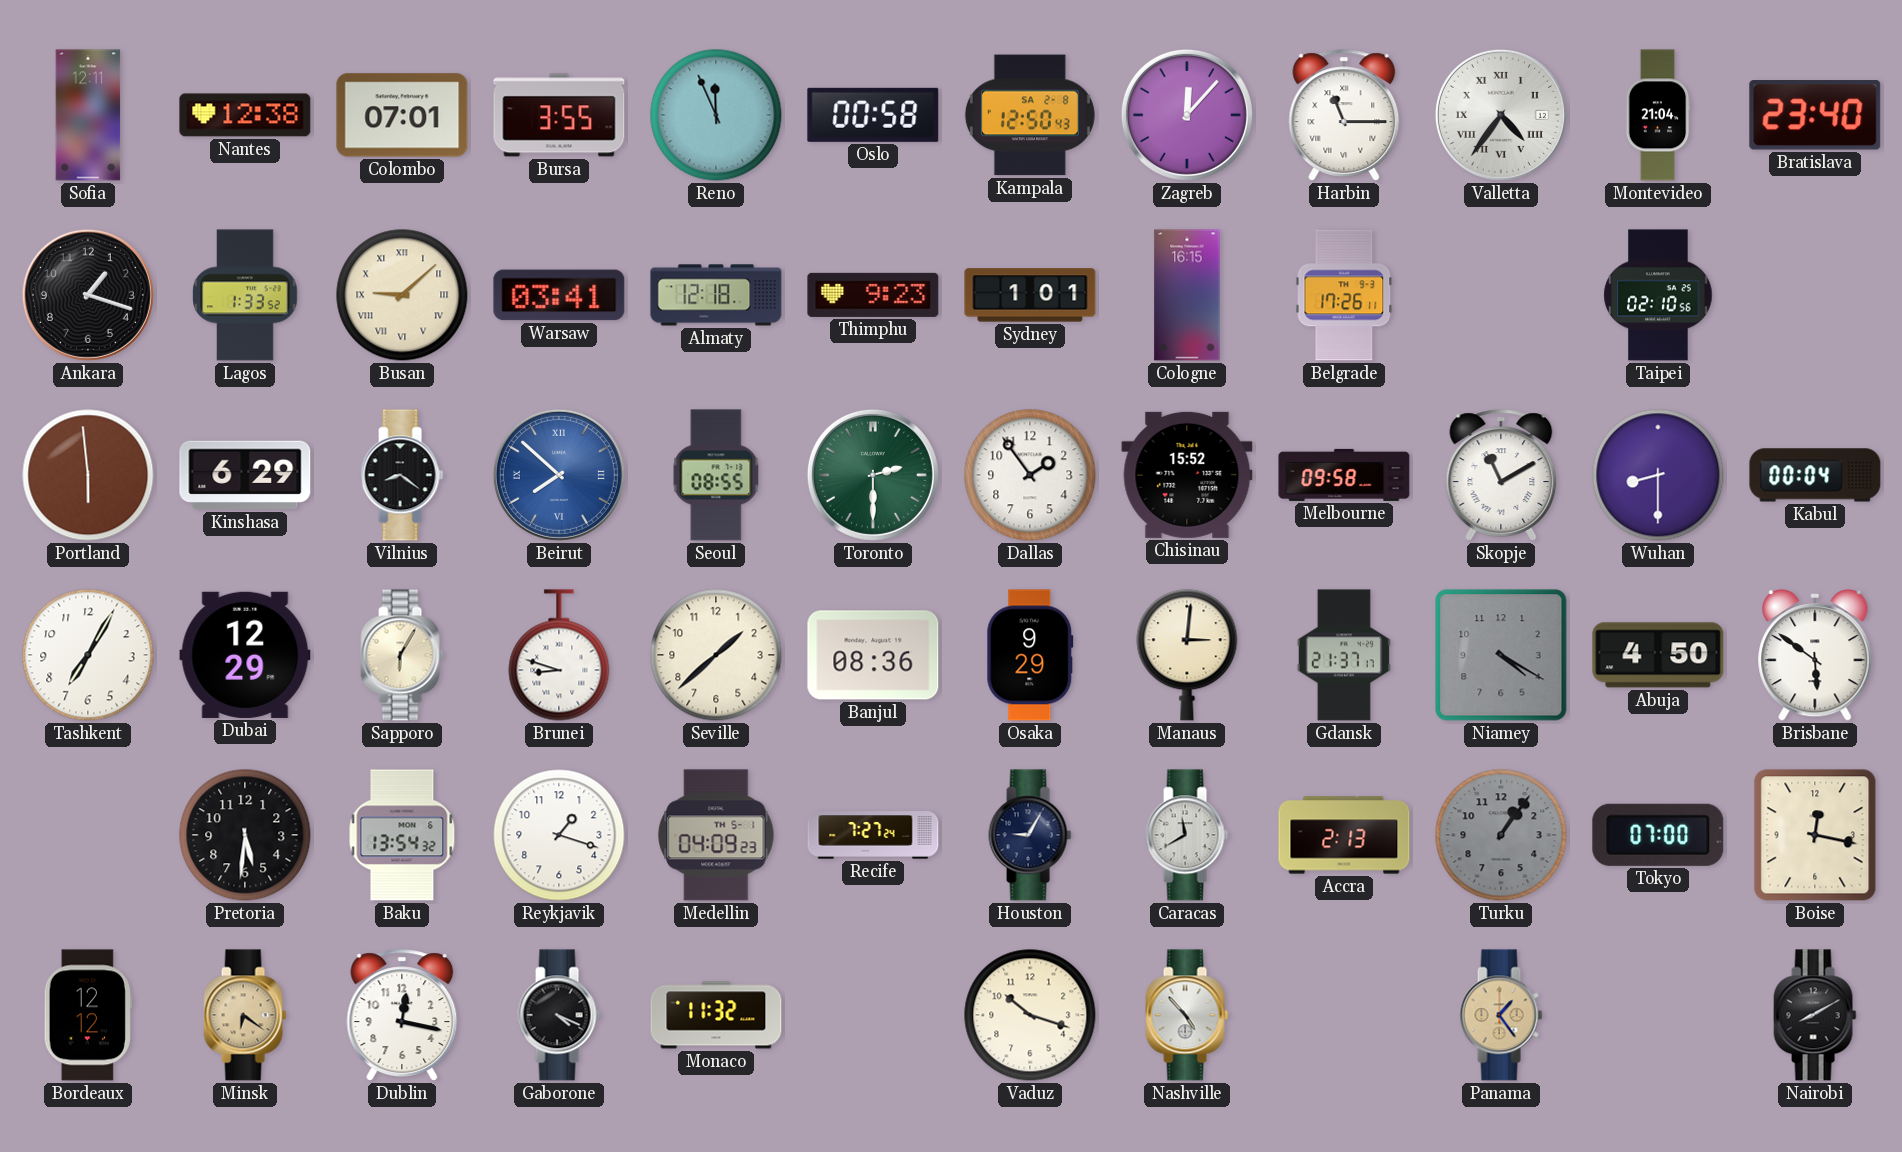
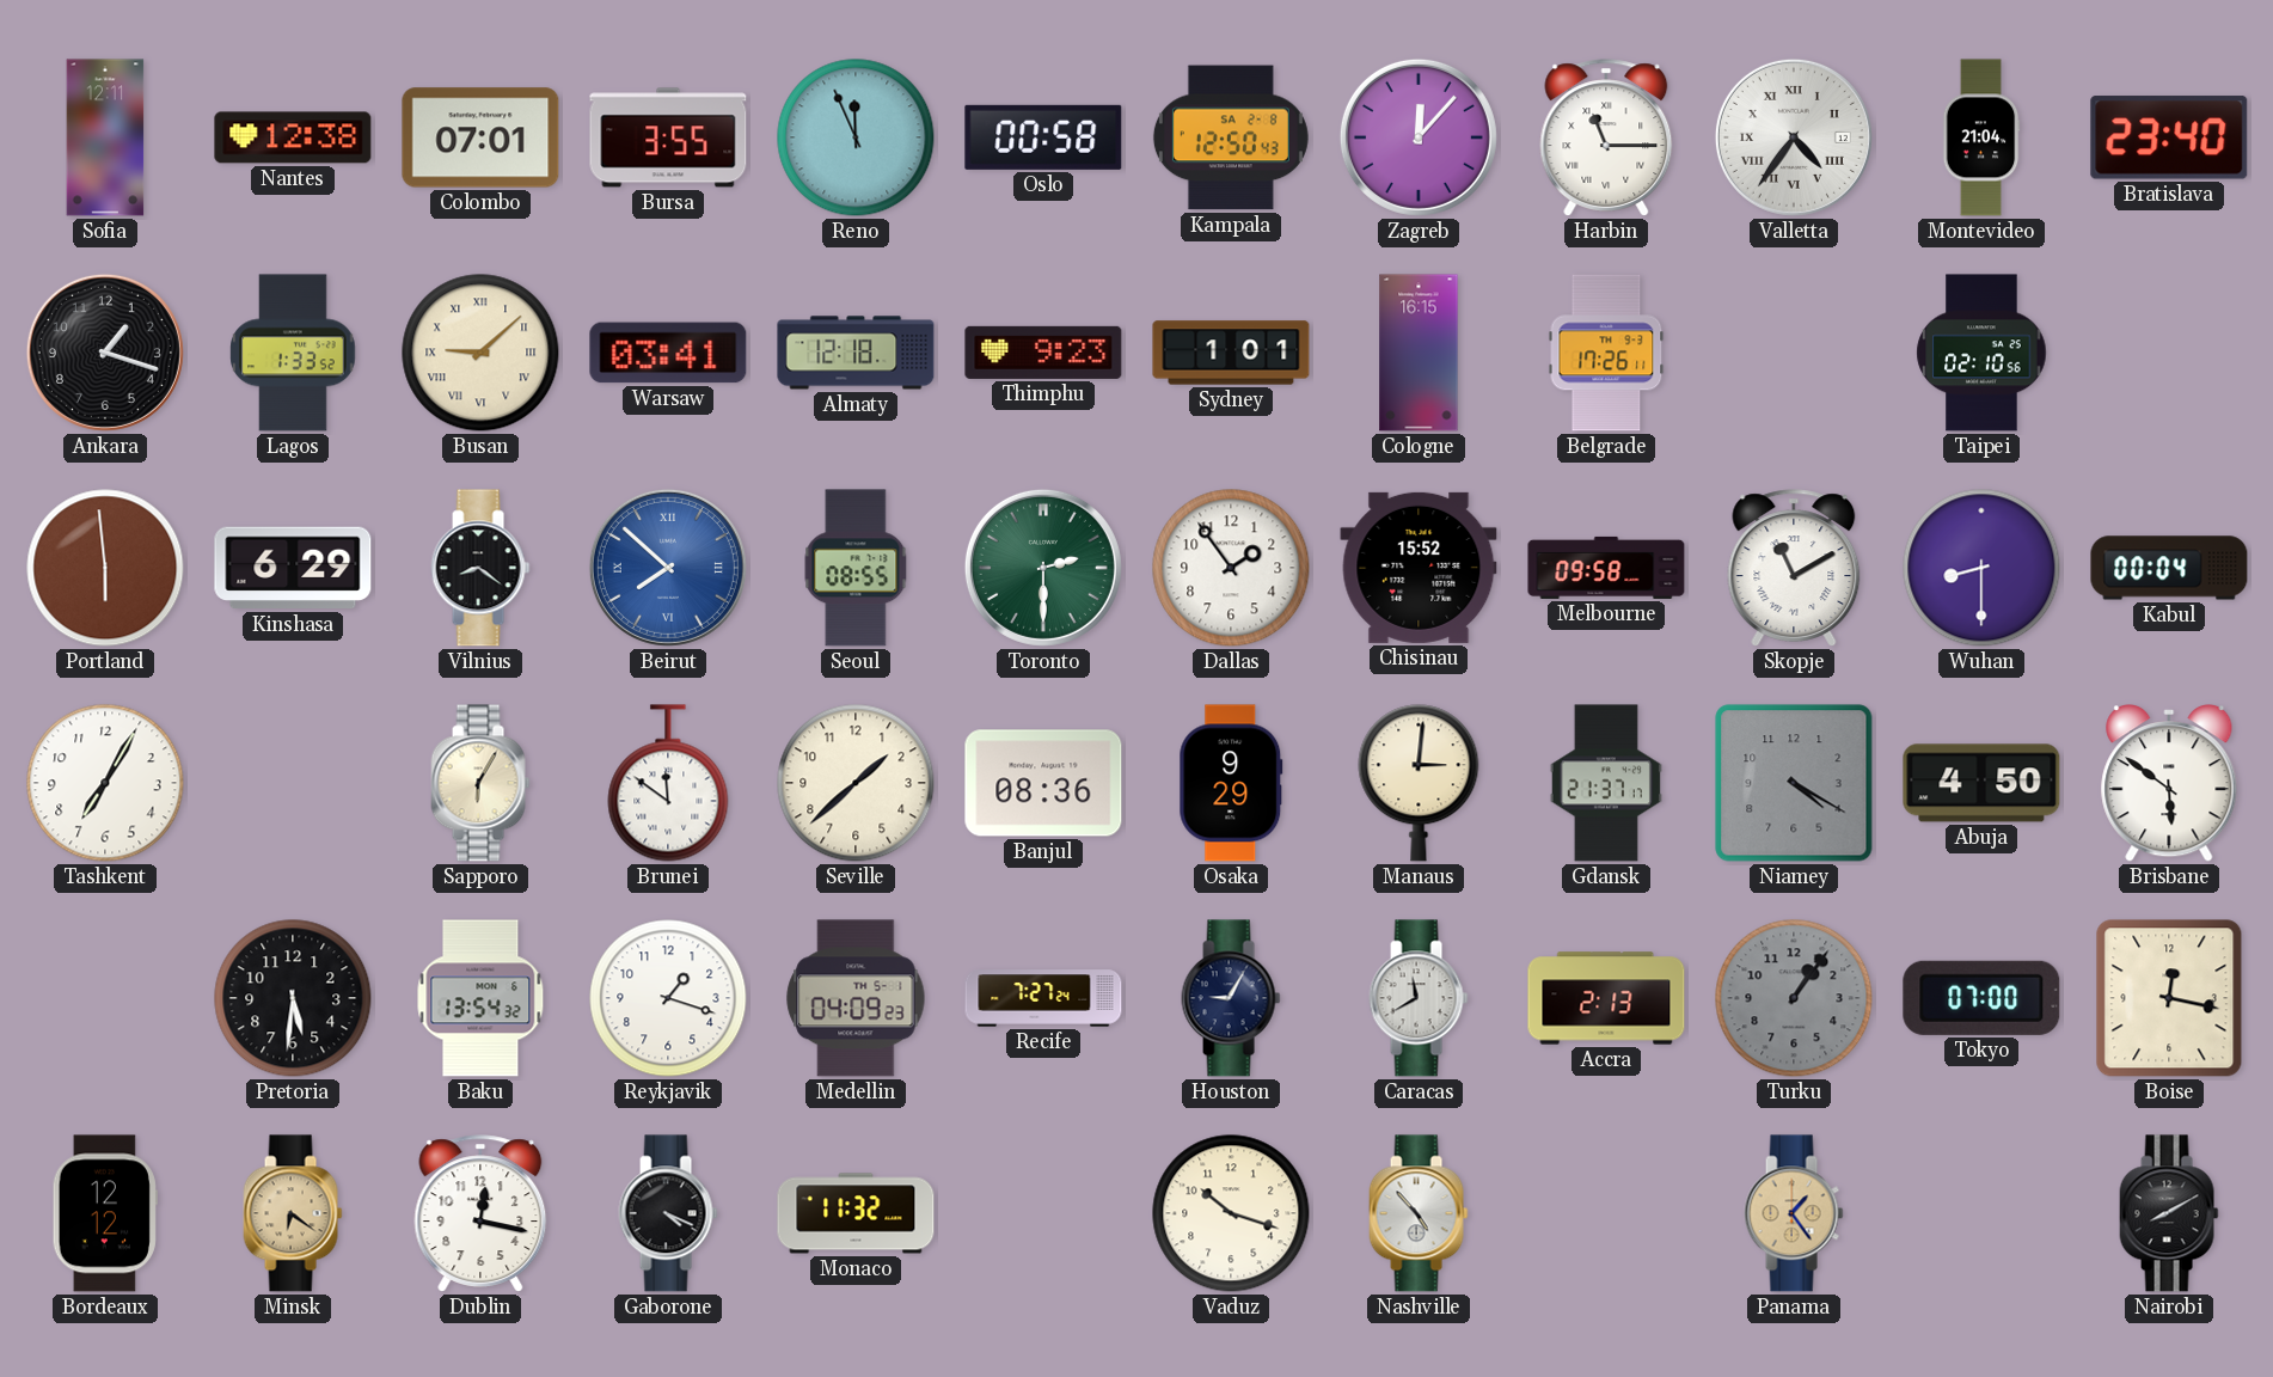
Dubai: 12:29 -> none
Brunei: 8:48 -> 11:51
